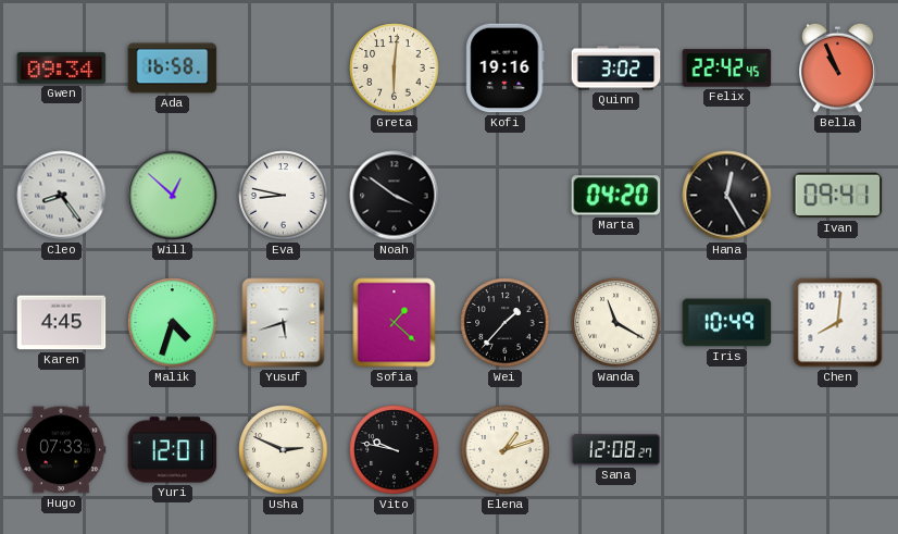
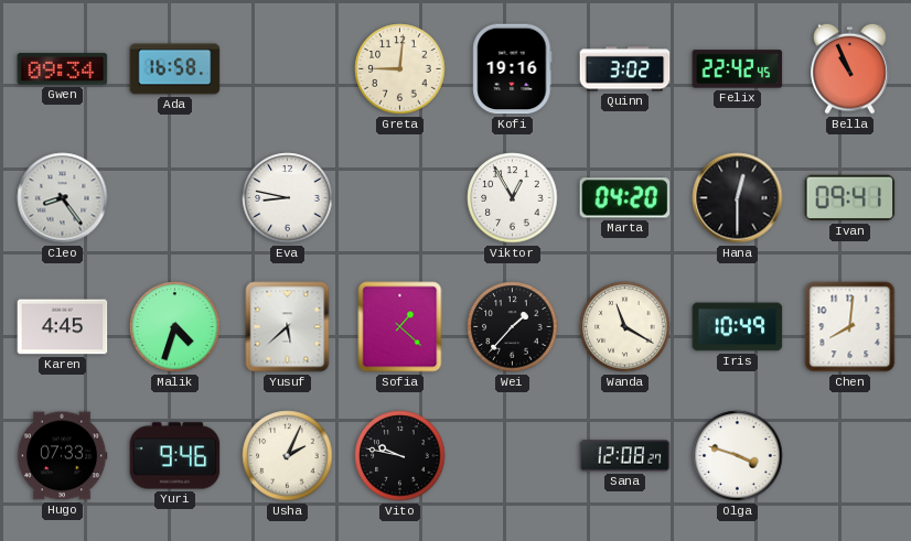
Greta: 6:01 -> 9:01
Will: 12:52 -> none
Noah: 3:51 -> none
Viktor: none -> 12:55
Hana: 12:25 -> 12:30
Yusuf: 5:42 -> 5:38
Yuri: 12:01 -> 9:46
Usha: 2:49 -> 2:04
Elena: 1:12 -> none
Olga: none -> 3:48
